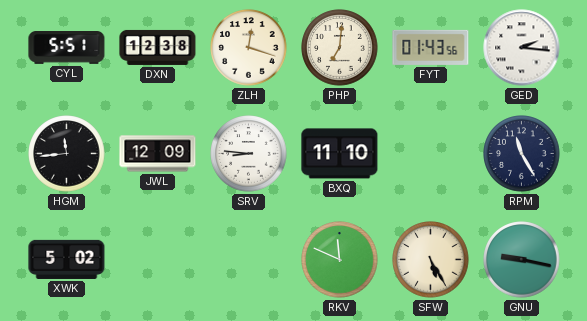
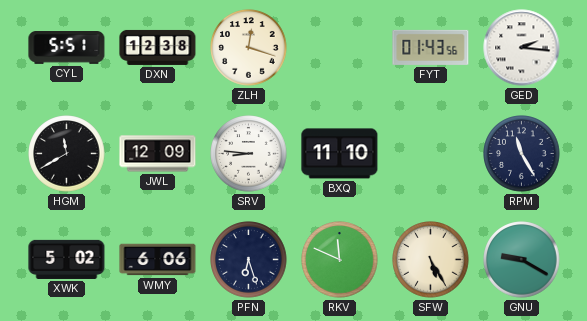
PHP: 7:01 -> none
HGM: 11:44 -> 11:40
WMY: none -> 6:06
PFN: none -> 6:27
GNU: 9:17 -> 9:20
